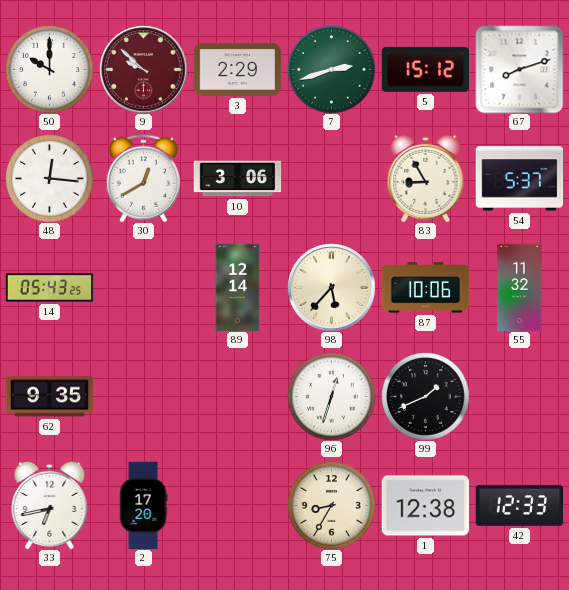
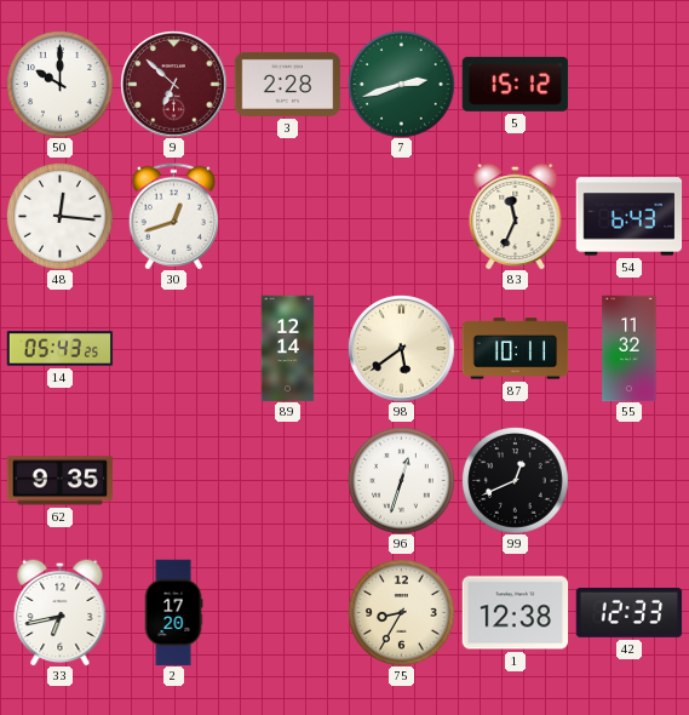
9: 9:52 -> 6:52
3: 2:29 -> 2:28
67: 8:12 -> none
30: 12:40 -> 12:42
10: 3:06 -> none
83: 8:55 -> 11:34
54: 5:37 -> 6:43
98: 5:37 -> 5:39
87: 10:06 -> 10:11
99: 1:41 -> 12:41
